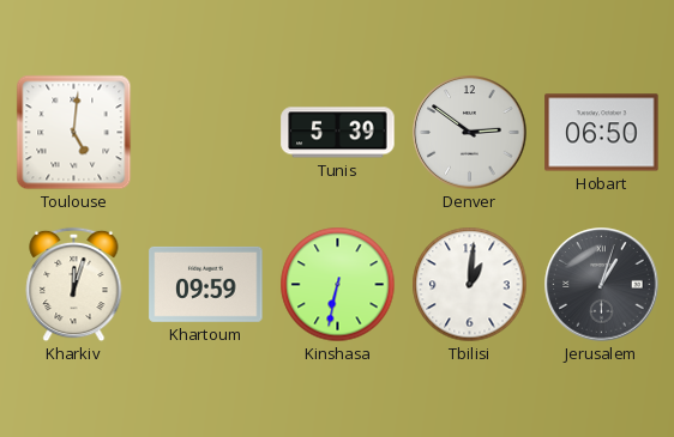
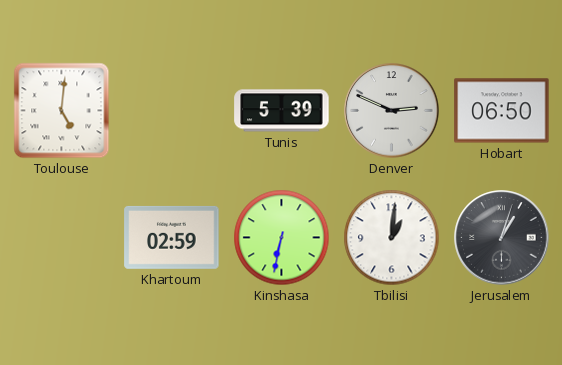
Denver: 2:51 -> 2:49
Kharkiv: 12:03 -> none
Khartoum: 09:59 -> 02:59
